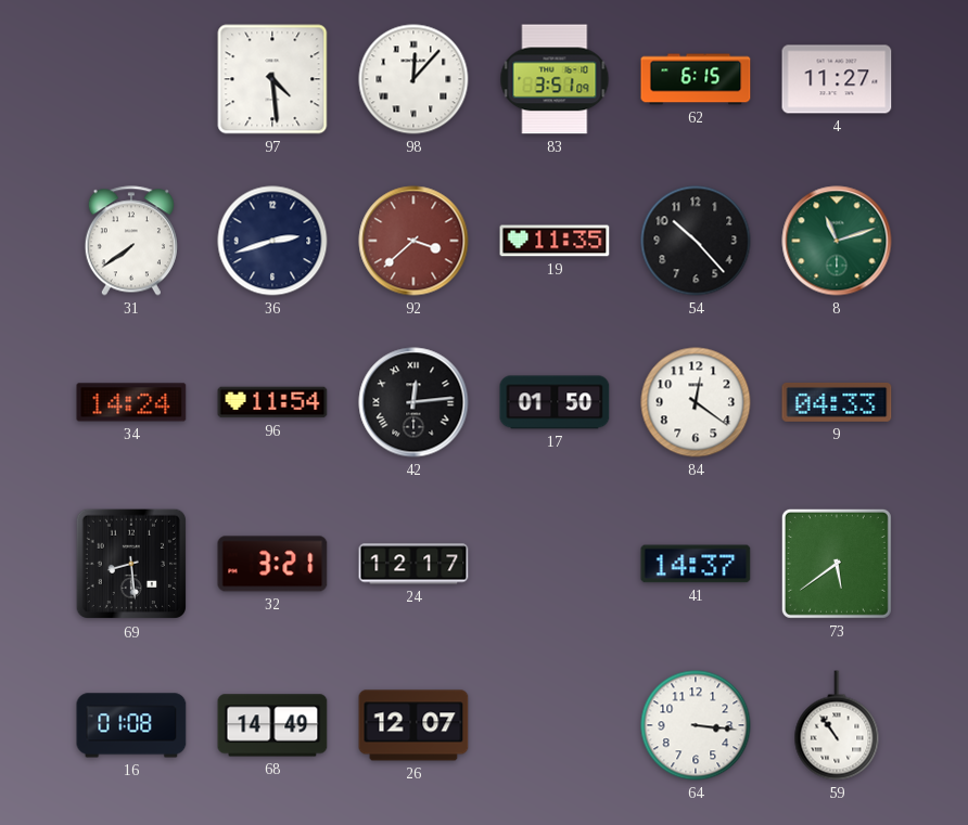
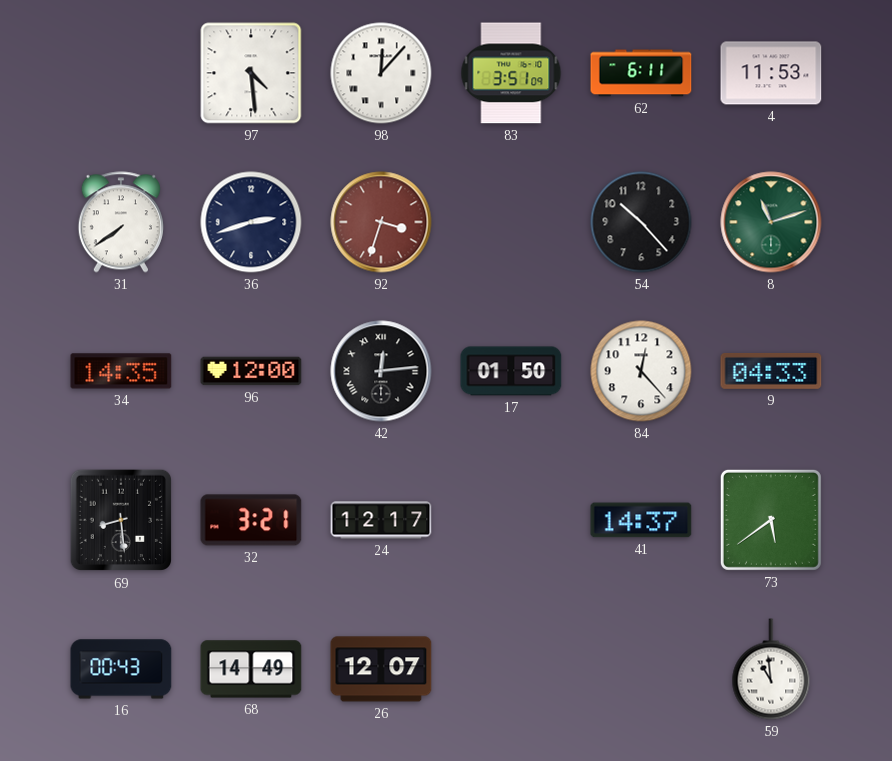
62: 6:15 -> 6:11
4: 11:27 -> 11:53
92: 3:38 -> 3:33
19: 11:35 -> none
34: 14:24 -> 14:35
96: 11:54 -> 12:00
84: 12:21 -> 12:23
16: 01:08 -> 00:43
64: 3:16 -> none
59: 10:54 -> 10:59
